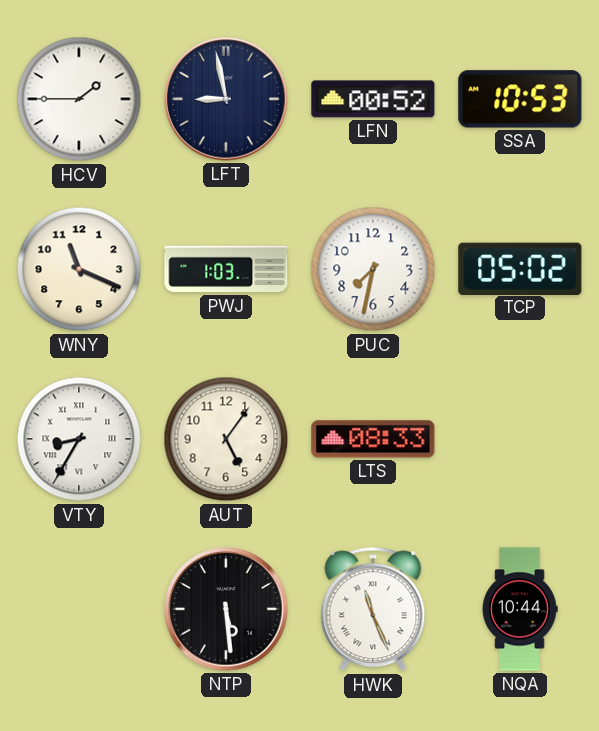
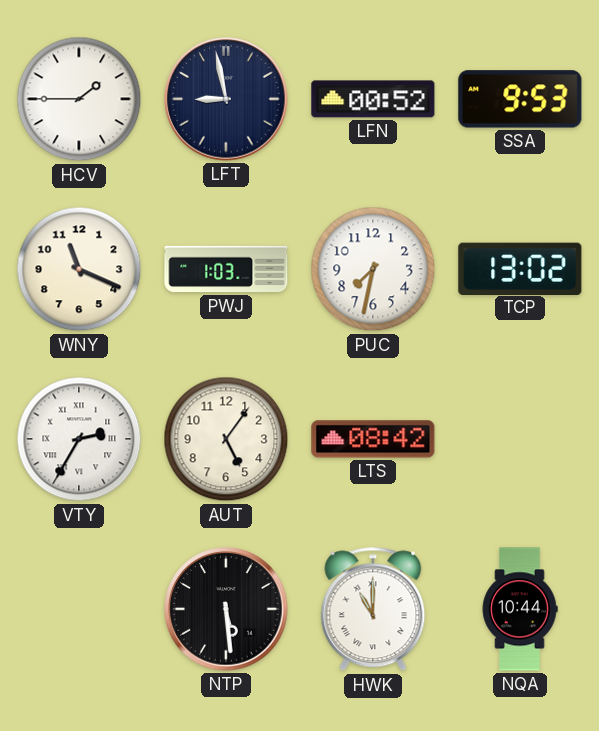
SSA: 10:53 -> 9:53
TCP: 05:02 -> 13:02
VTY: 8:35 -> 2:35
LTS: 08:33 -> 08:42
HWK: 11:26 -> 11:00
